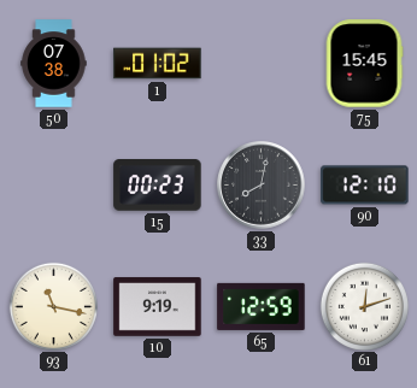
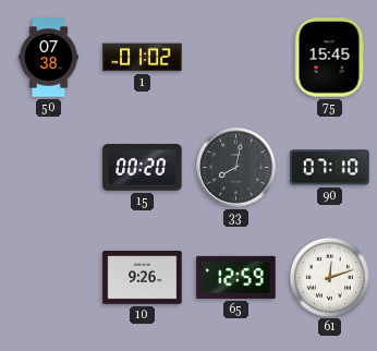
15: 00:23 -> 00:20
90: 12:10 -> 07:10
93: 11:17 -> none
10: 9:19 -> 9:26
